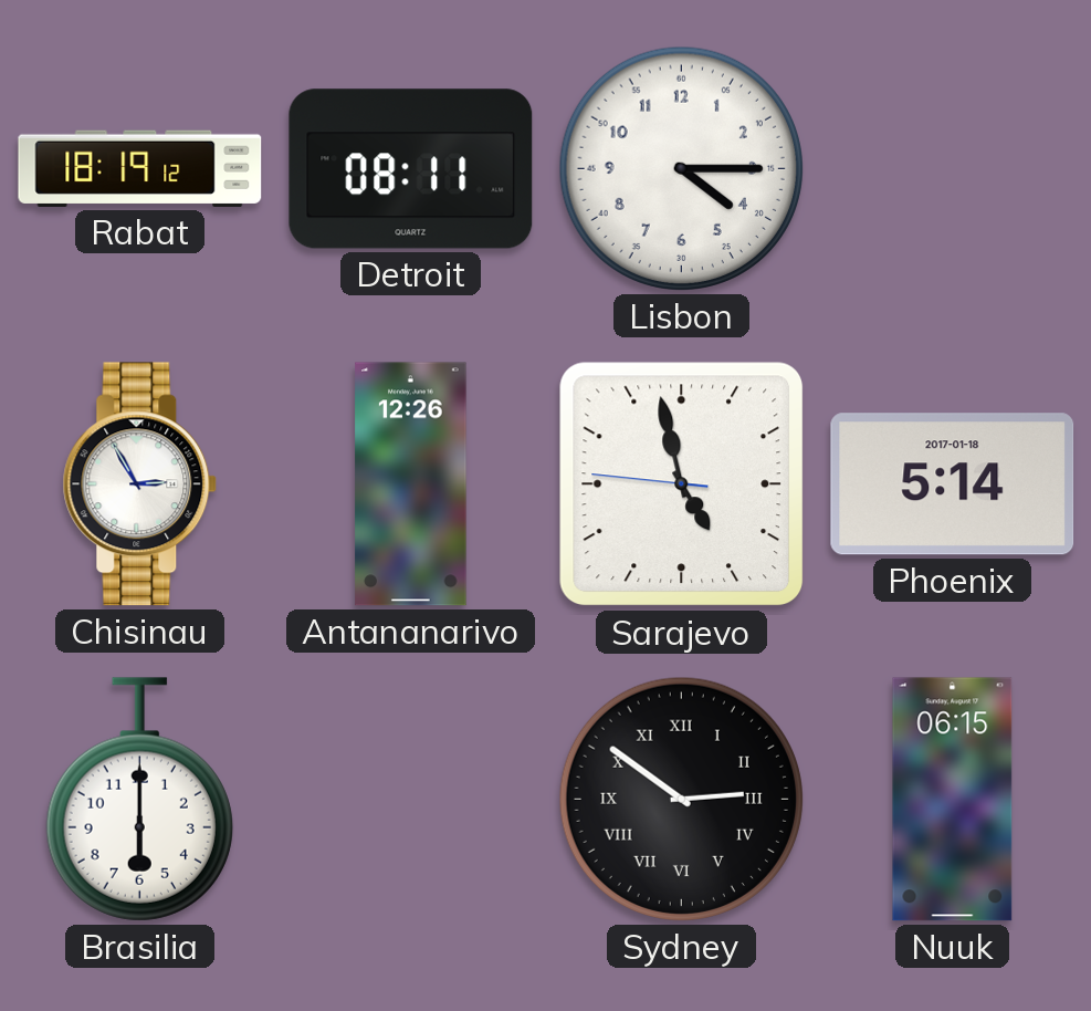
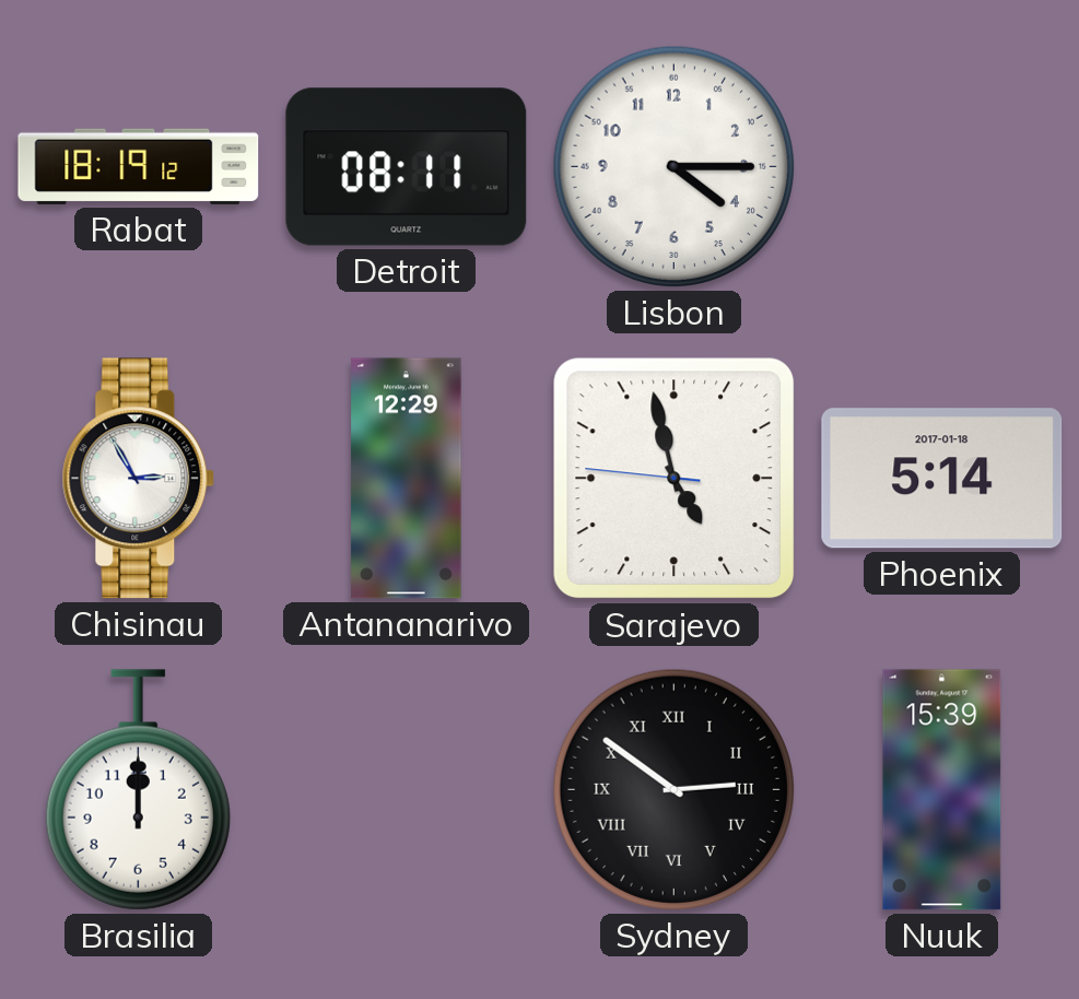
Antananarivo: 12:26 -> 12:29
Brasilia: 6:00 -> 12:00
Nuuk: 06:15 -> 15:39
